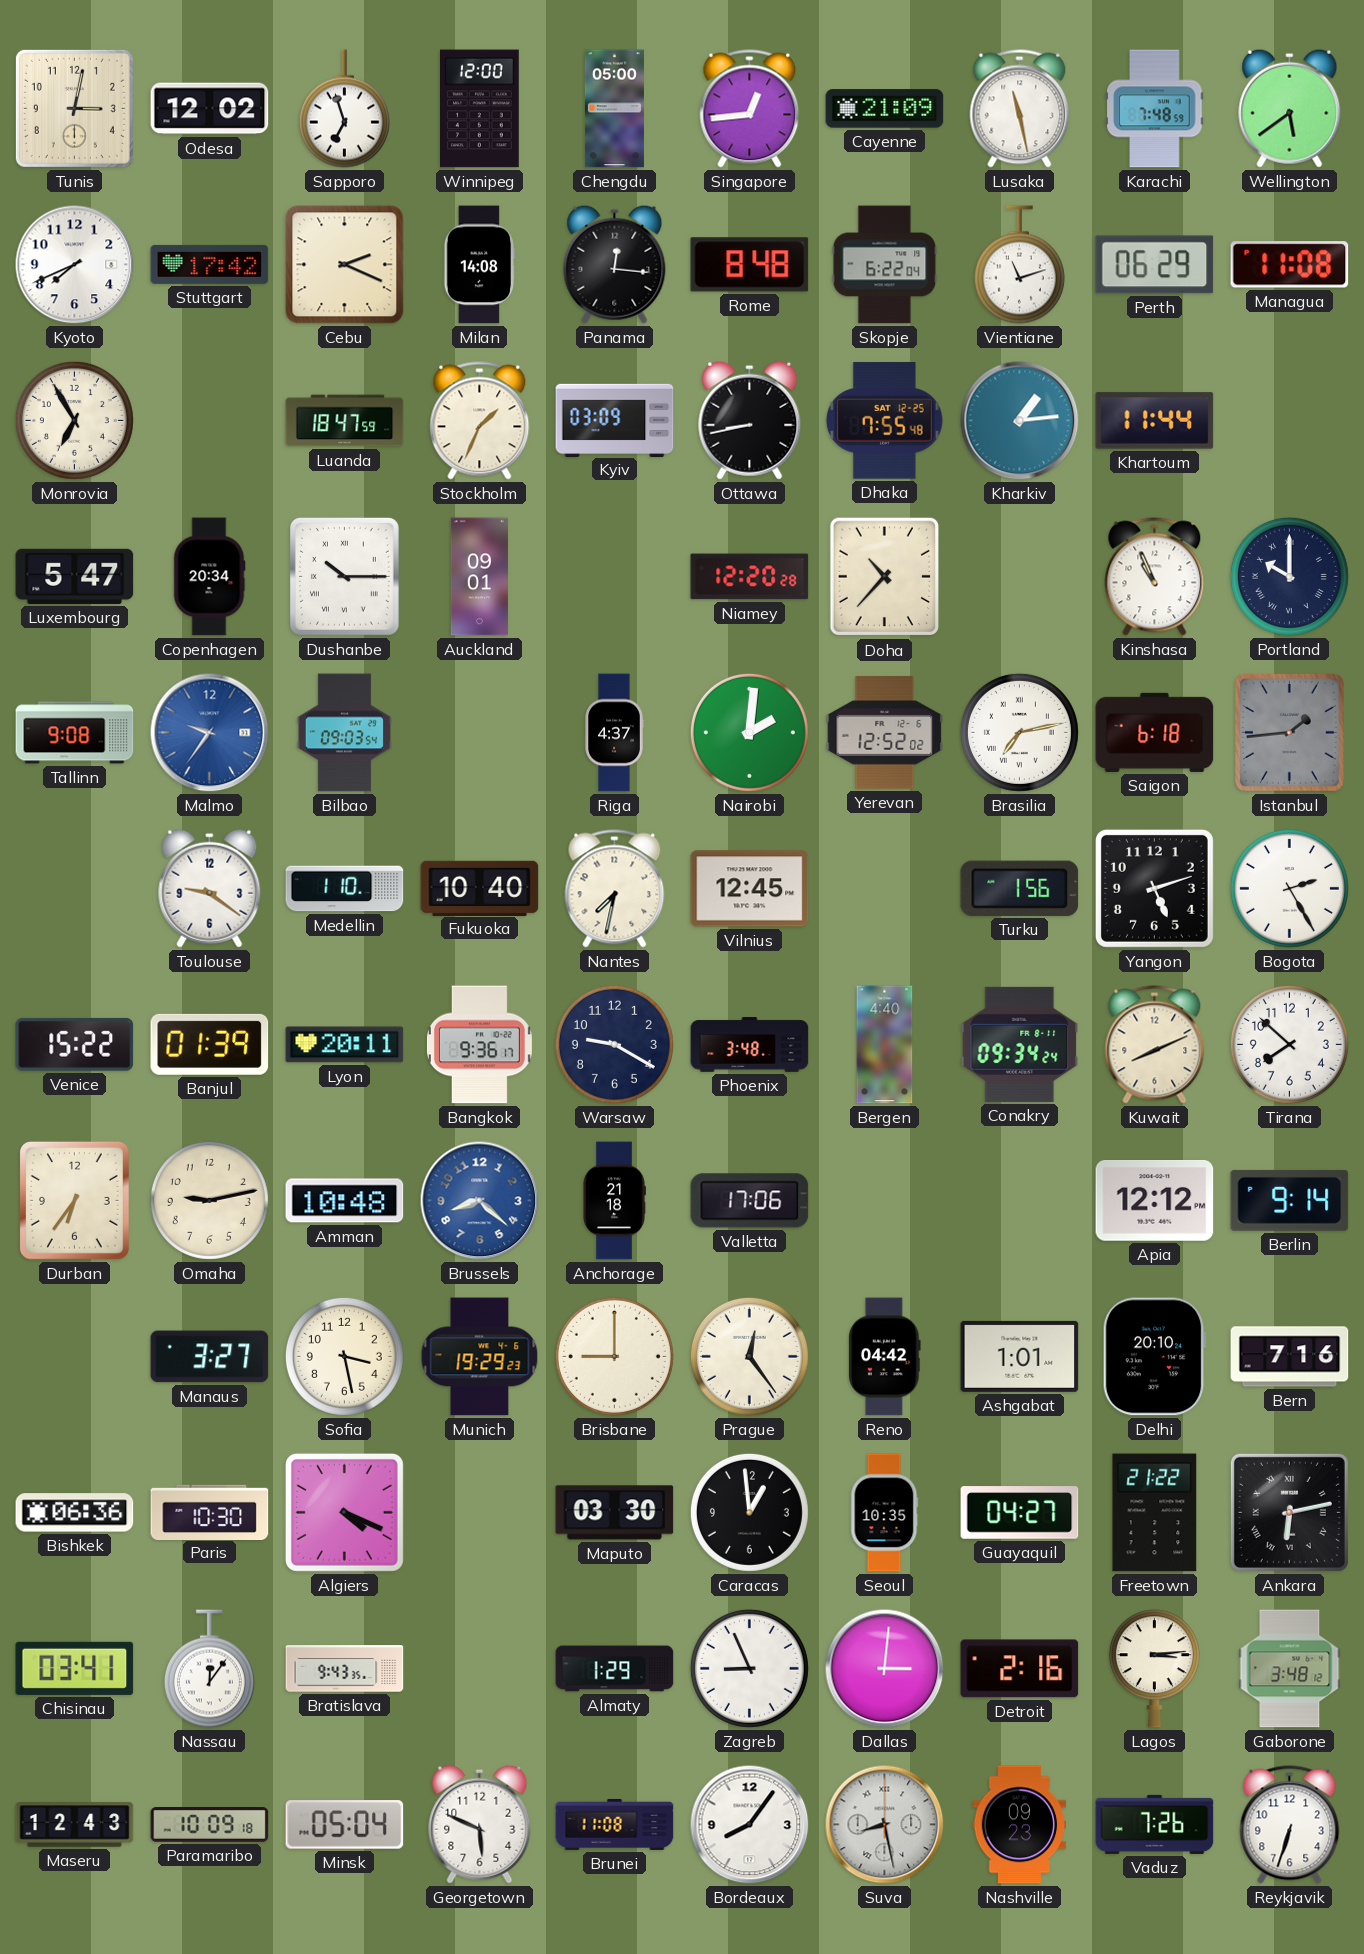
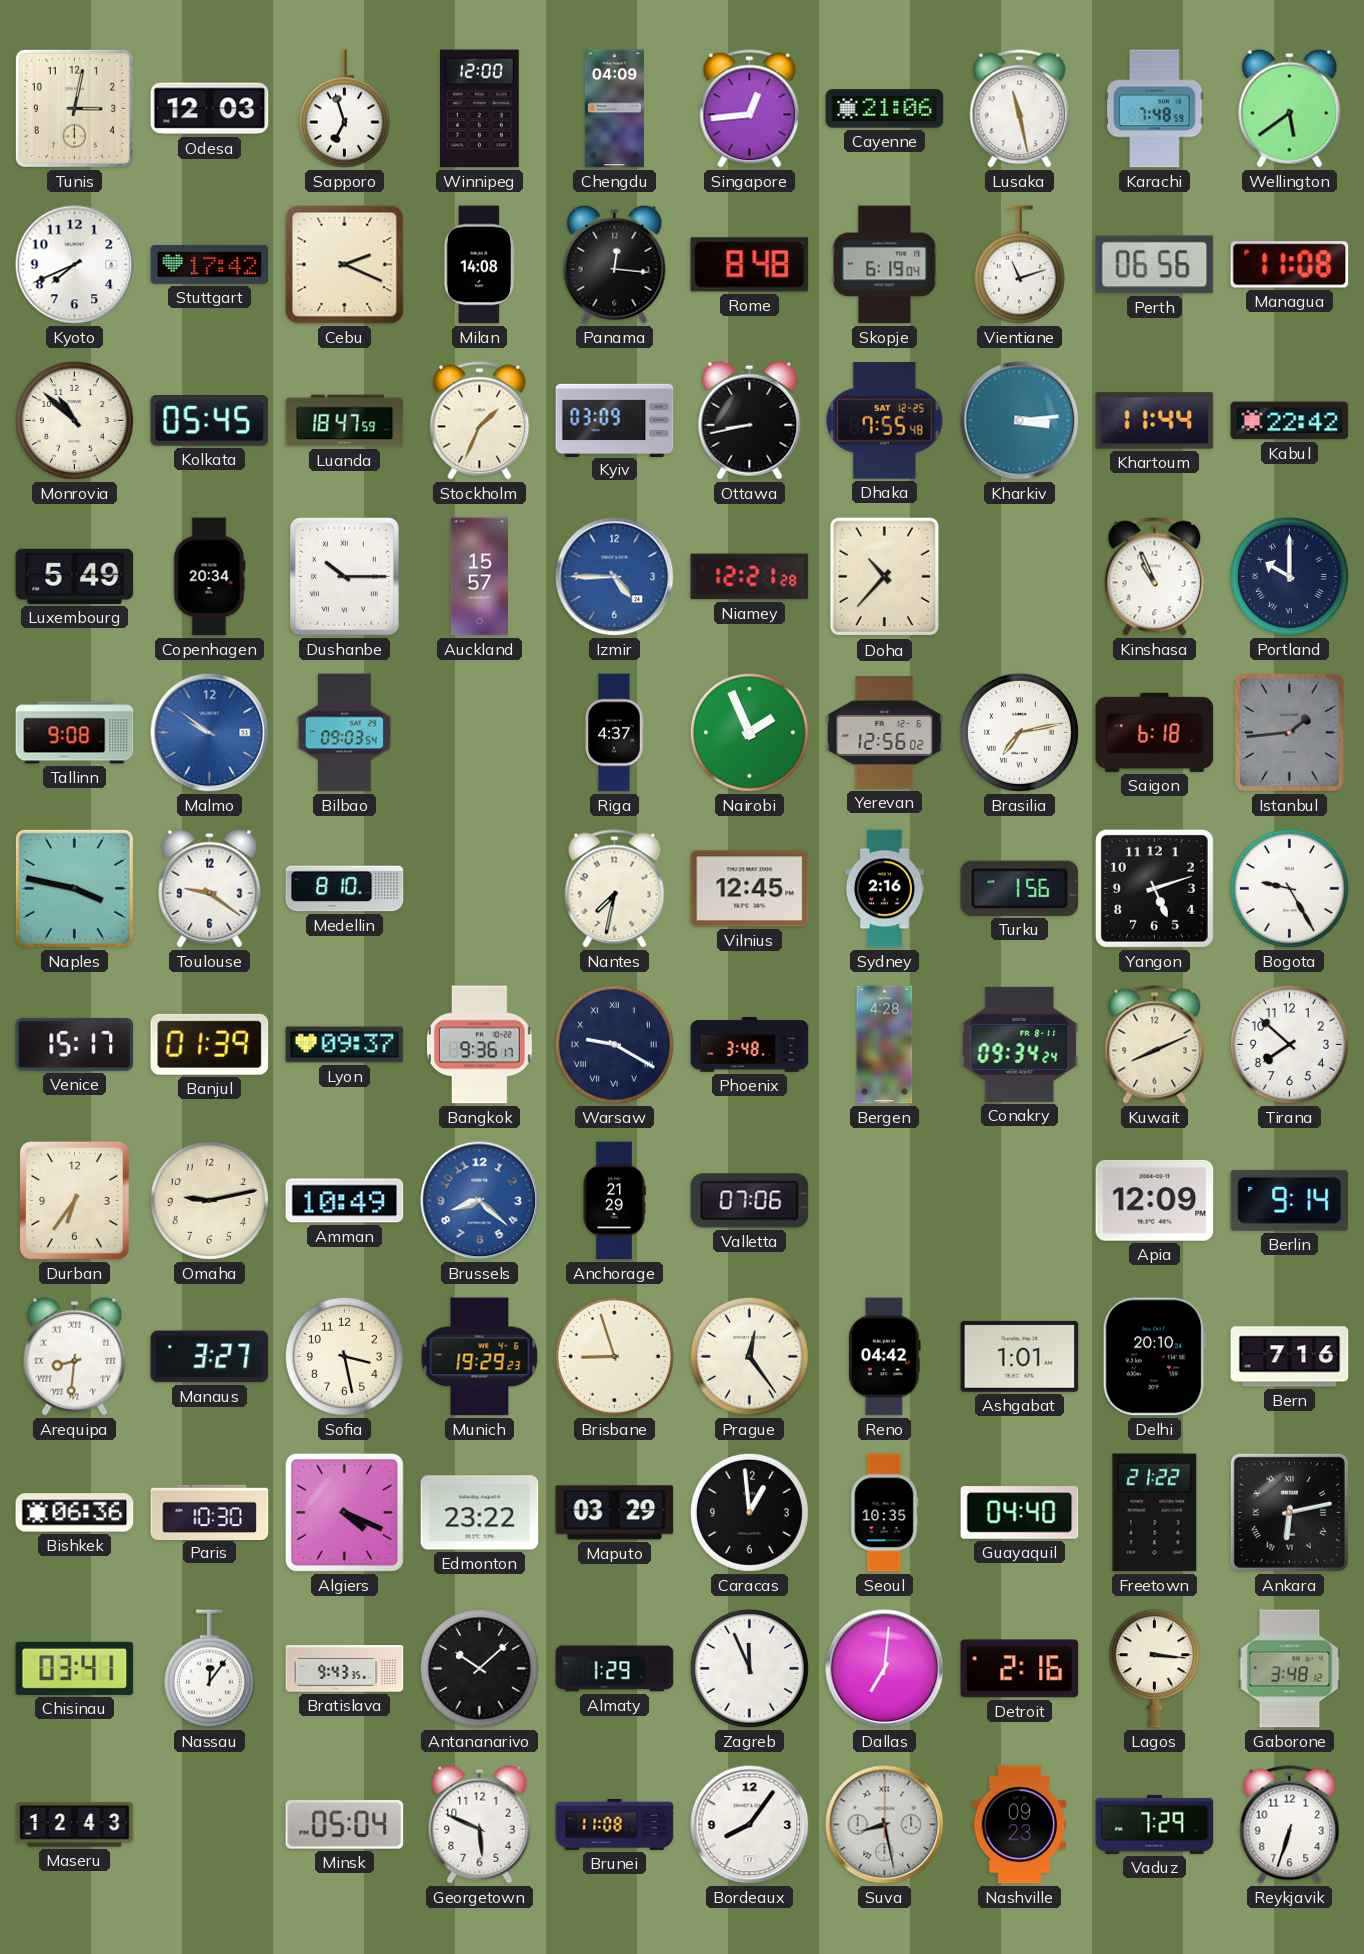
Odesa: 12:02 -> 12:03
Chengdu: 05:00 -> 04:09
Cayenne: 21:09 -> 21:06
Skopje: 6:22 -> 6:19
Perth: 06:29 -> 06:56
Monrovia: 6:55 -> 10:52
Kolkata: none -> 05:45
Kharkiv: 1:14 -> 3:14
Kabul: none -> 22:42
Luxembourg: 5:47 -> 5:49
Auckland: 09:01 -> 15:57
Izmir: none -> 4:45
Niamey: 12:20 -> 12:21
Malmo: 9:36 -> 9:51
Nairobi: 2:01 -> 1:56
Yerevan: 12:52 -> 12:56
Naples: none -> 3:47
Medellin: 1:10 -> 8:10
Fukuoka: 10:40 -> none
Sydney: none -> 2:16
Bogota: 2:25 -> 9:25
Venice: 15:22 -> 15:17
Lyon: 20:11 -> 09:37
Warsaw numerals: Arabic -> Roman
Bergen: 4:40 -> 4:28
Amman: 10:48 -> 10:49
Anchorage: 21:18 -> 21:29
Valletta: 17:06 -> 07:06
Apia: 12:12 -> 12:09
Arequipa: none -> 8:31
Brisbane: 9:00 -> 8:57
Edmonton: none -> 23:22
Maputo: 03:30 -> 03:29
Guayaquil: 04:27 -> 04:40
Antananarivo: none -> 10:08
Zagreb: 8:56 -> 11:56
Dallas: 3:01 -> 7:01
Lagos: 3:14 -> 3:16
Paramaribo: 10:09 -> none
Vaduz: 7:26 -> 7:29
